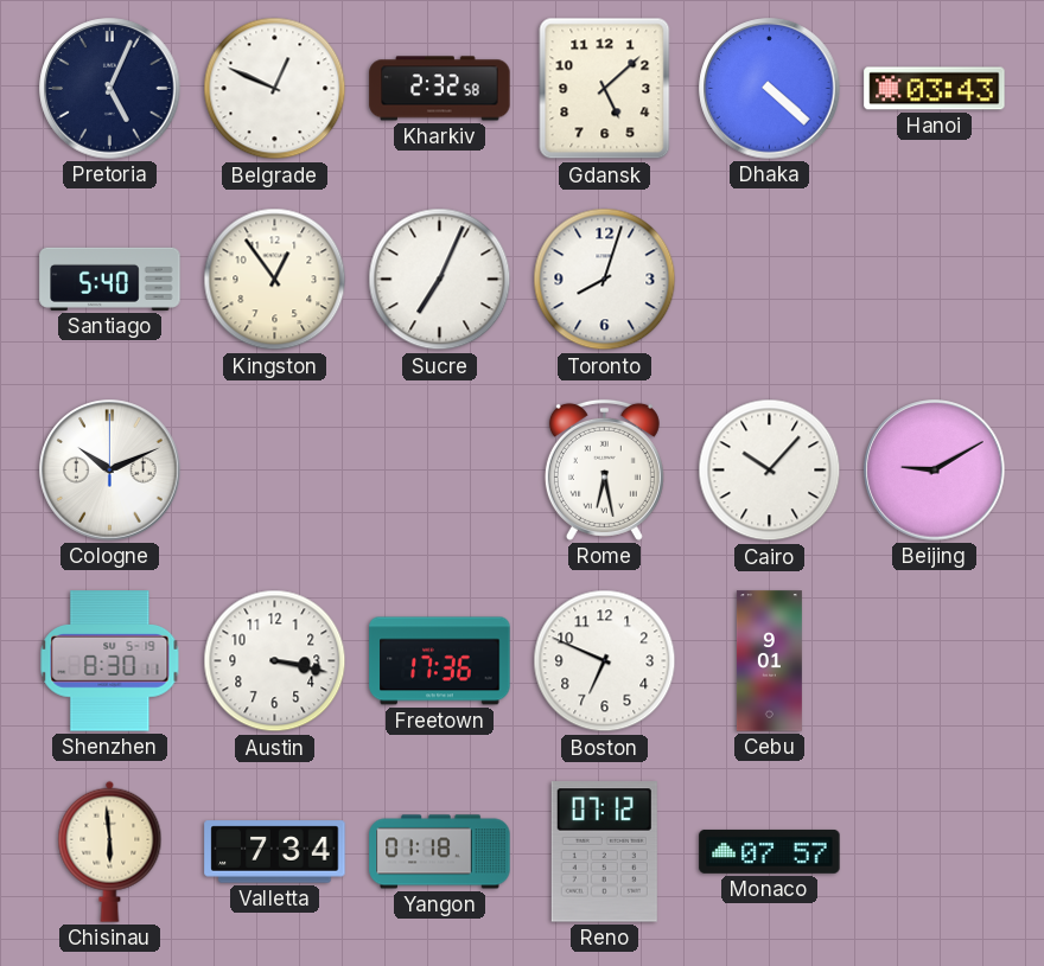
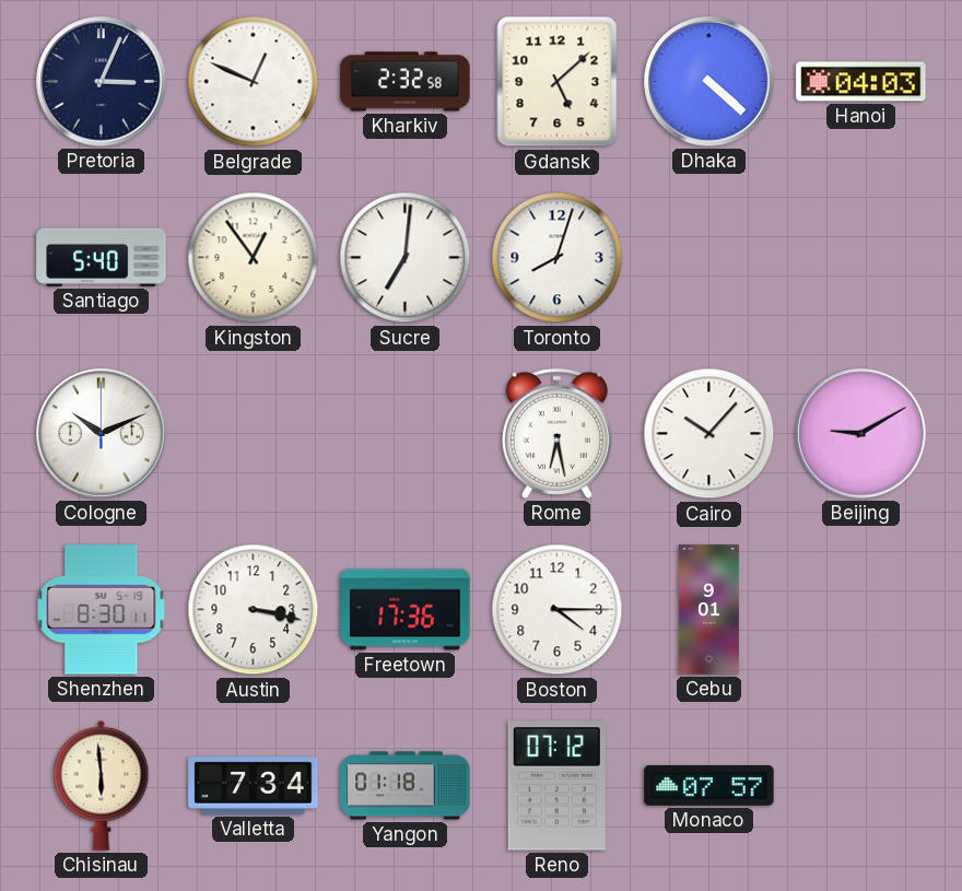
Pretoria: 5:04 -> 3:04
Hanoi: 03:43 -> 04:03
Sucre: 7:04 -> 7:01
Boston: 6:49 -> 4:15
